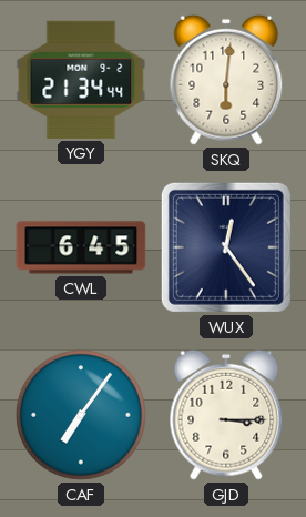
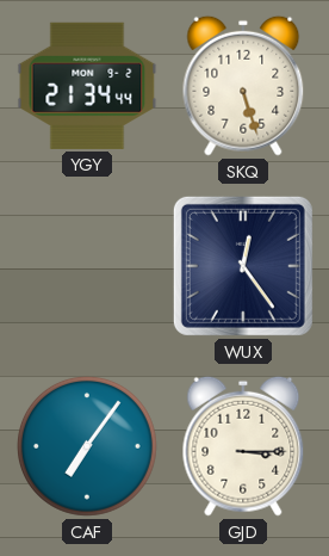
SKQ: 6:01 -> 5:27
CWL: 6:45 -> none
